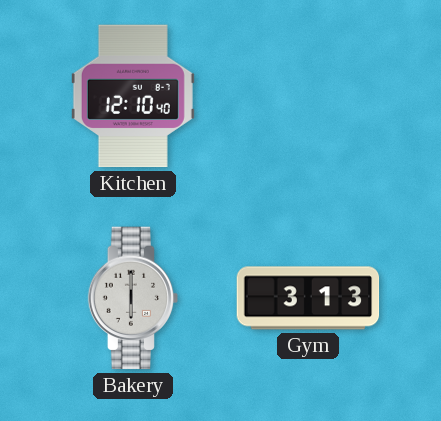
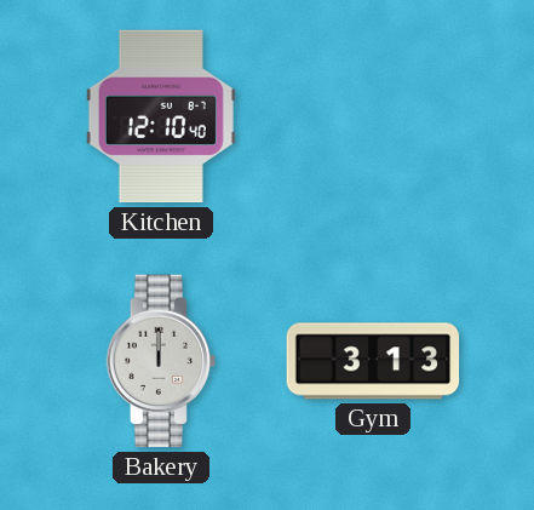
Bakery: 6:00 -> 12:00
